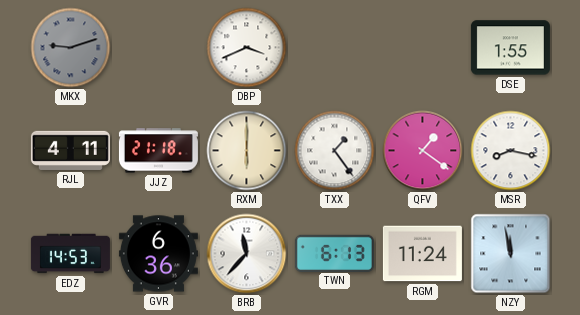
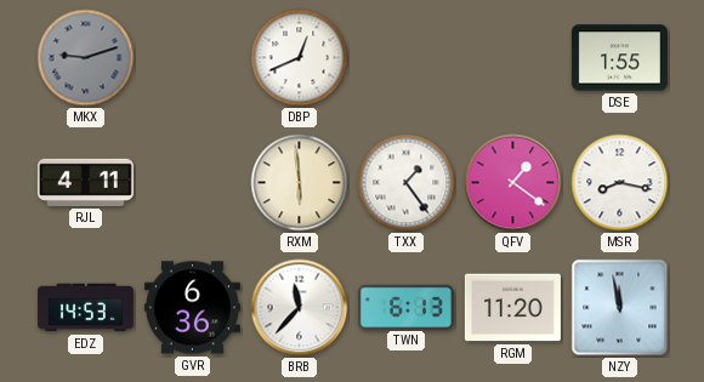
DBP: 3:41 -> 12:41
JJZ: 21:18 -> none
RXM: 6:00 -> 5:59
RGM: 11:24 -> 11:20
